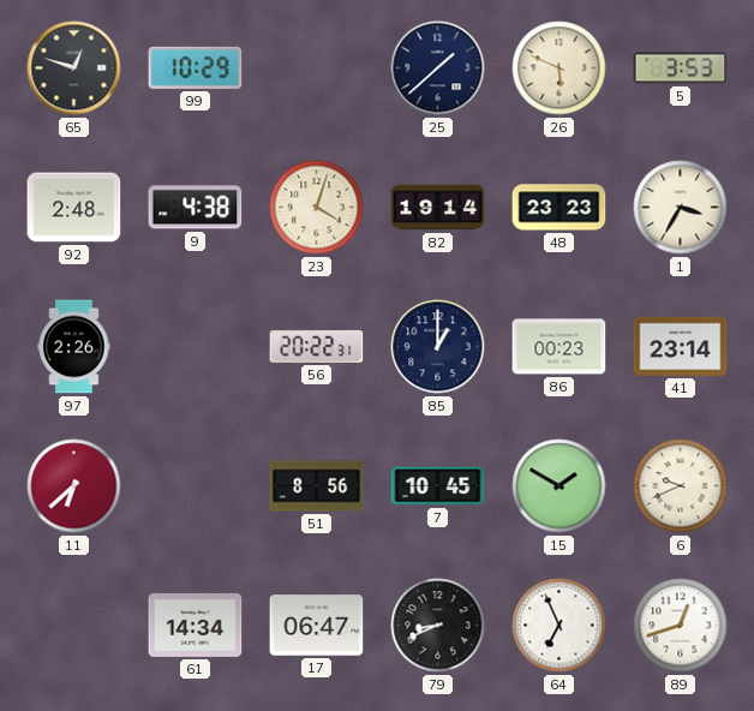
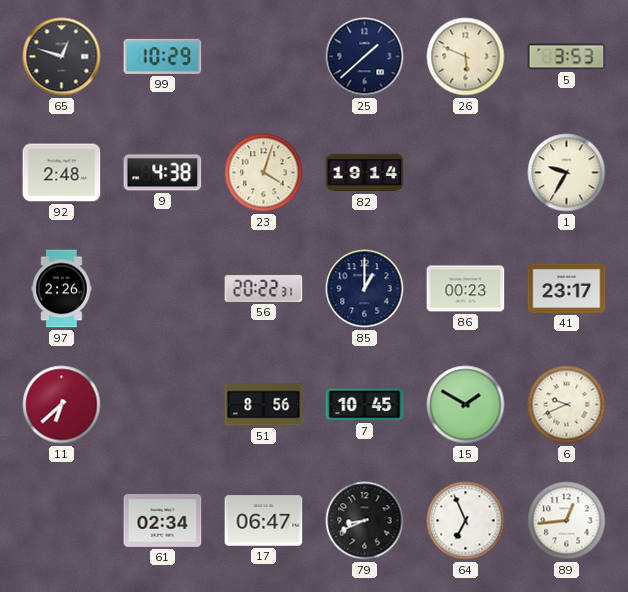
48: 23:23 -> none
1: 3:35 -> 9:35
41: 23:14 -> 23:17
61: 14:34 -> 02:34
89: 12:42 -> 12:44
